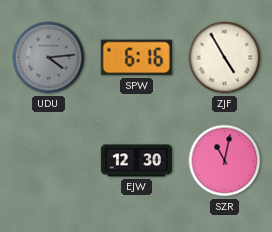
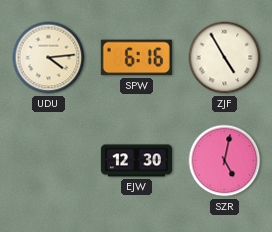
UDU dial: grey -> cream
SZR: 11:02 -> 5:02
